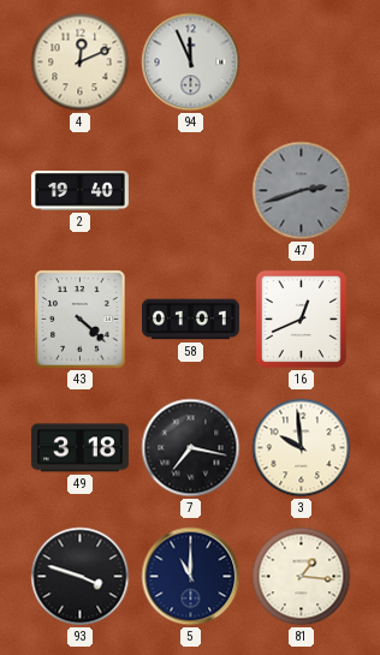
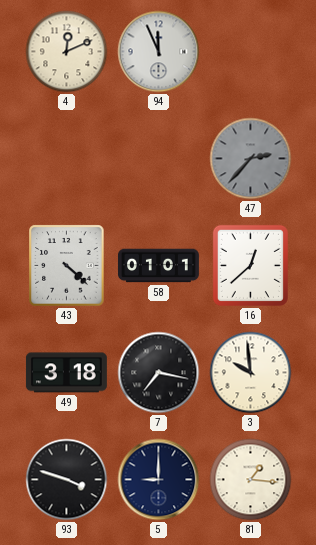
2: 19:40 -> none
47: 2:42 -> 2:37
16: 12:41 -> 12:38
5: 11:00 -> 9:00
